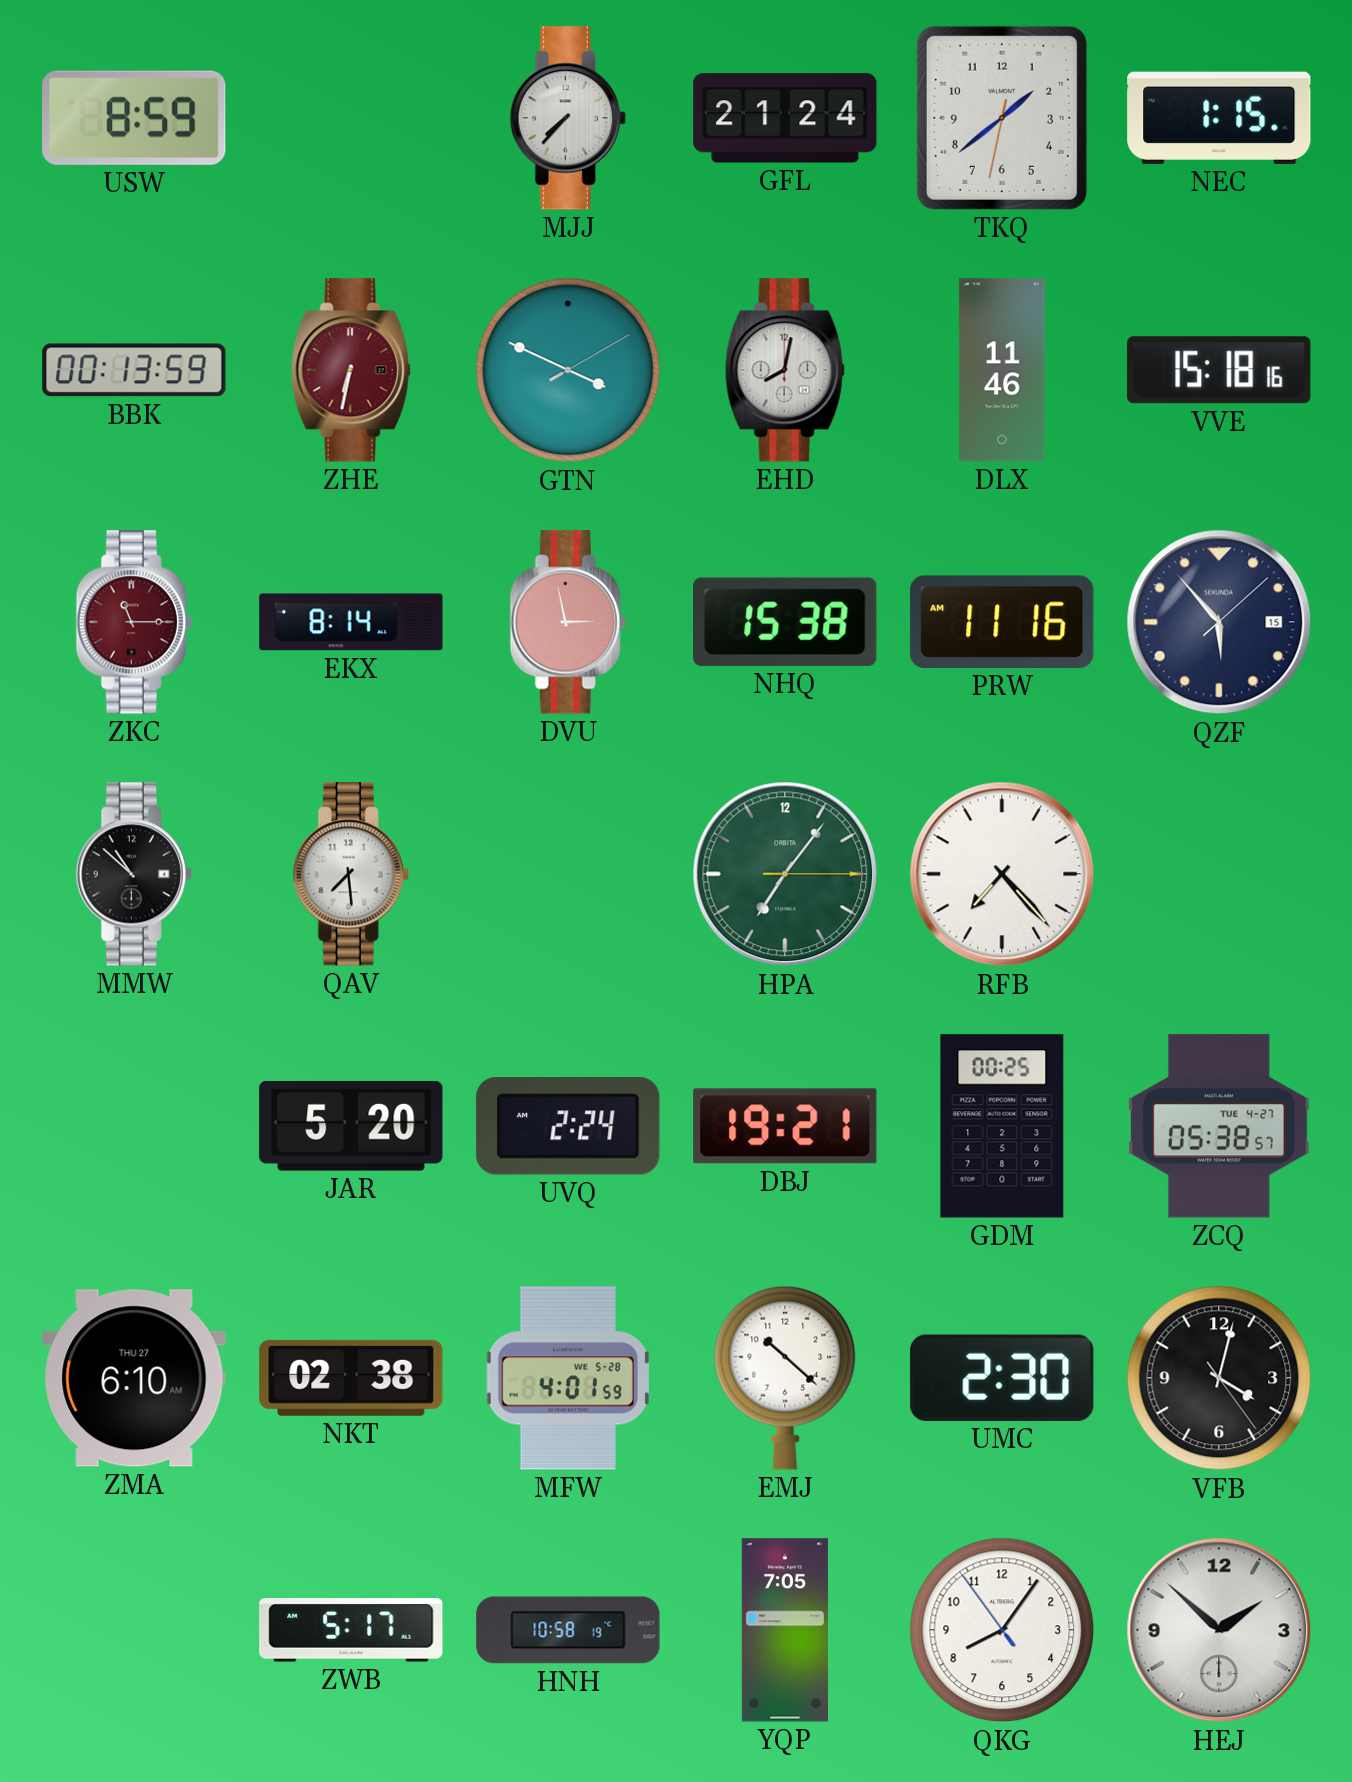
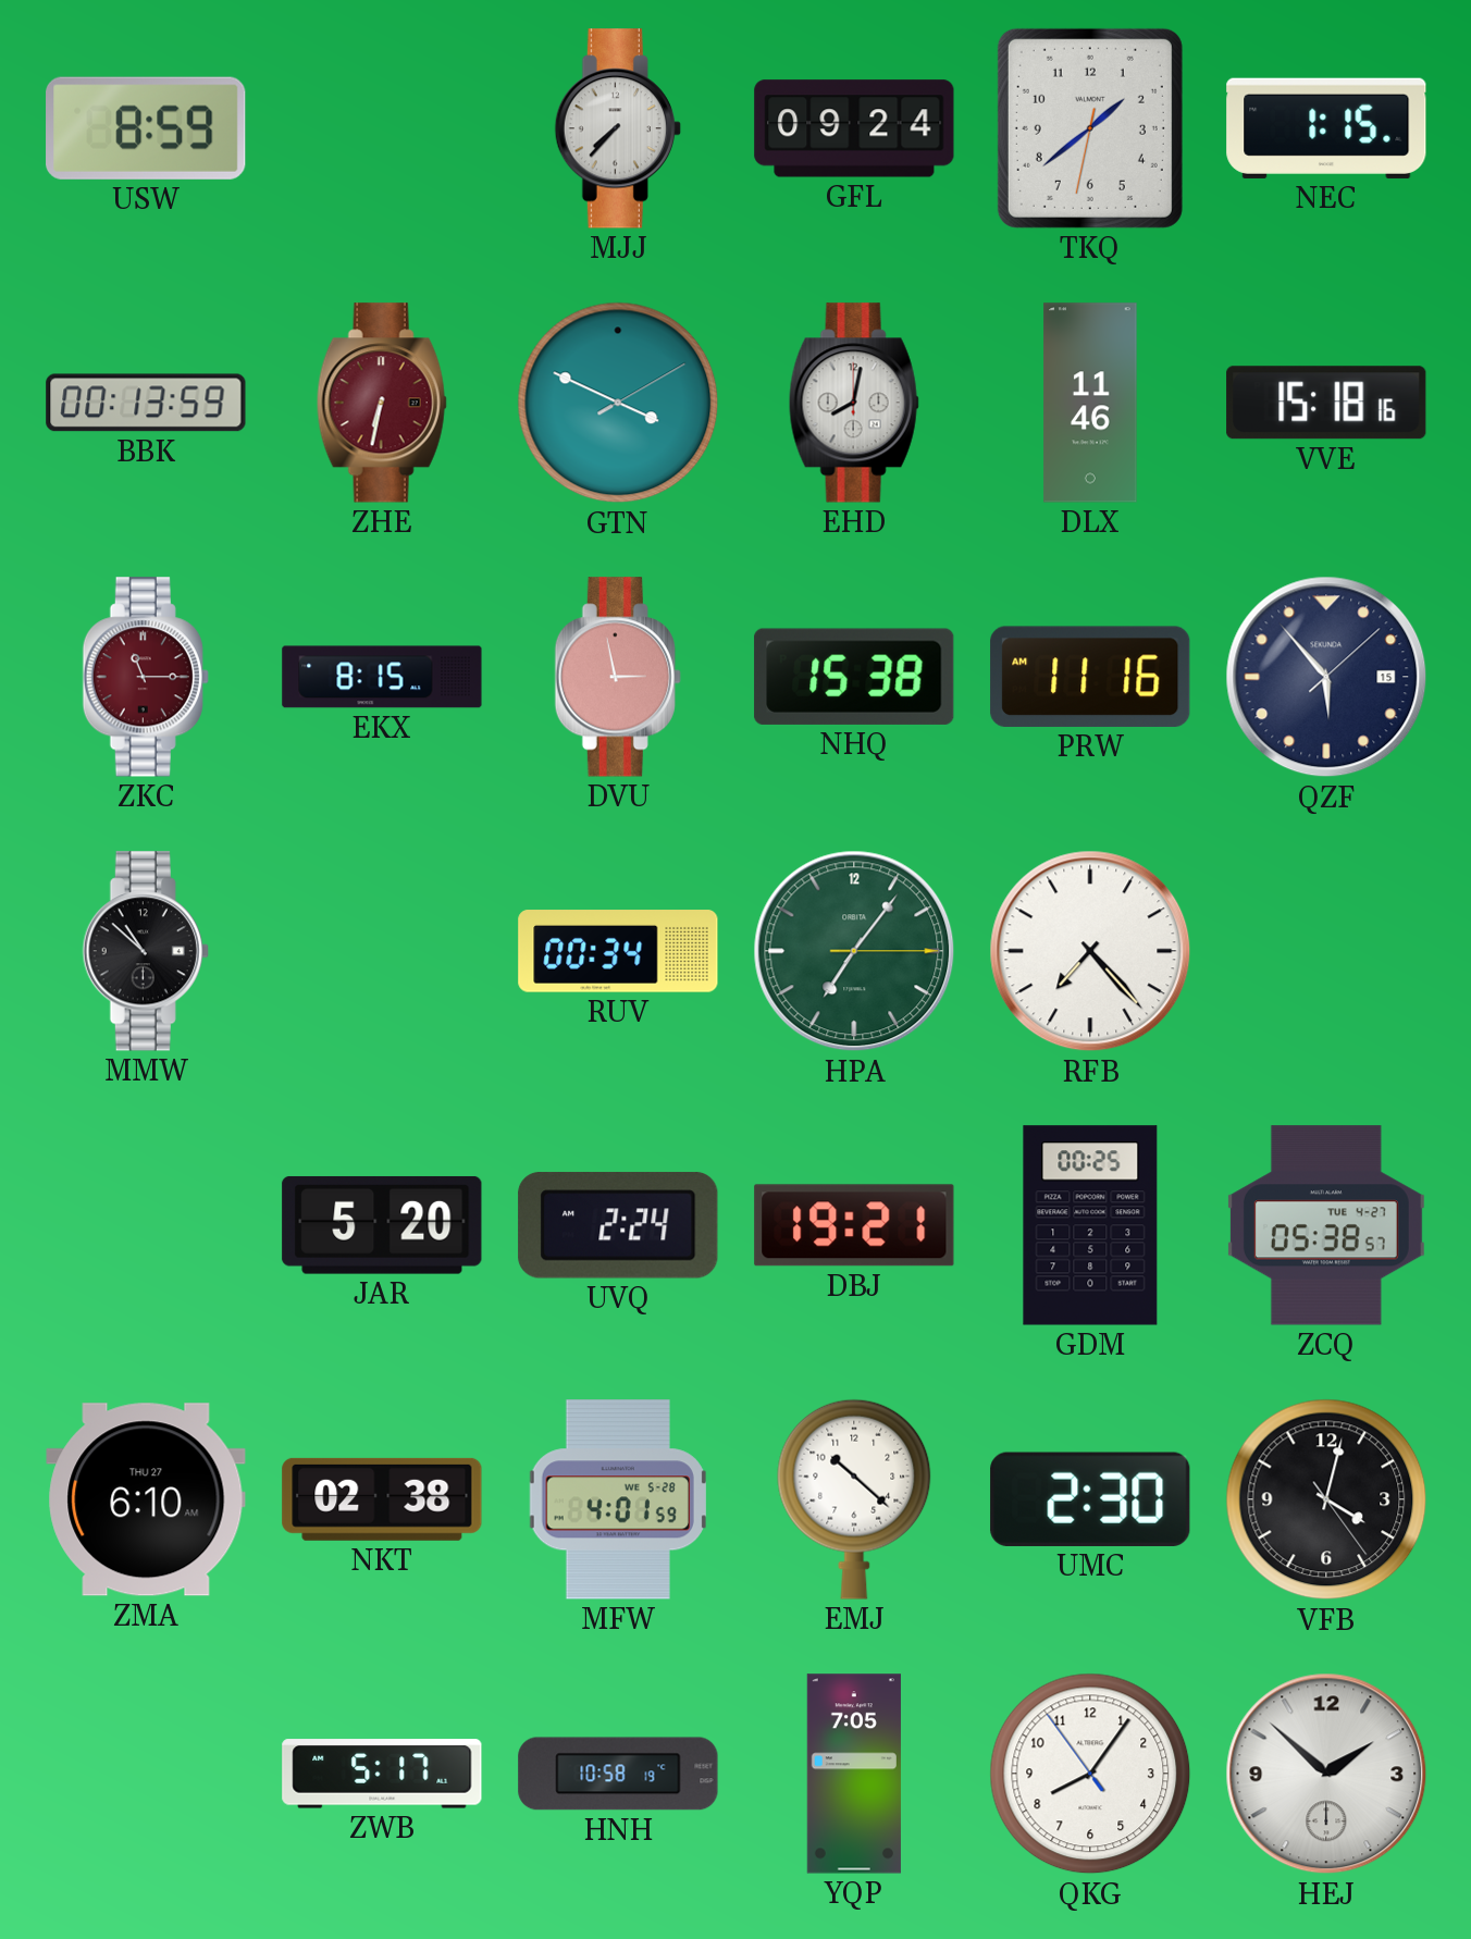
GFL: 21:24 -> 09:24
EKX: 8:14 -> 8:15
QAV: 7:29 -> none
RUV: none -> 00:34
